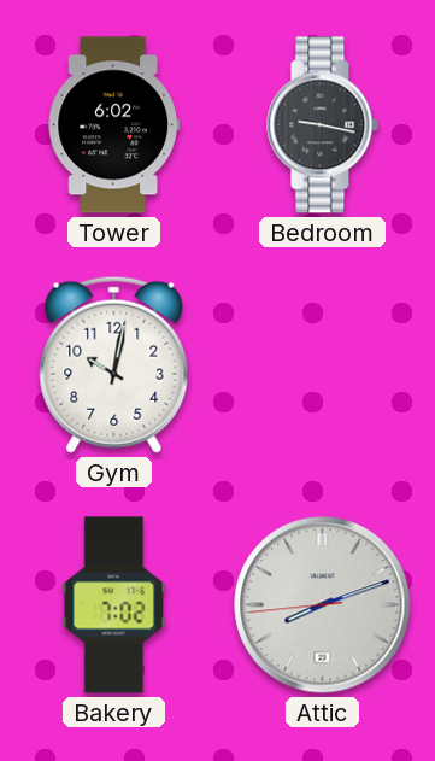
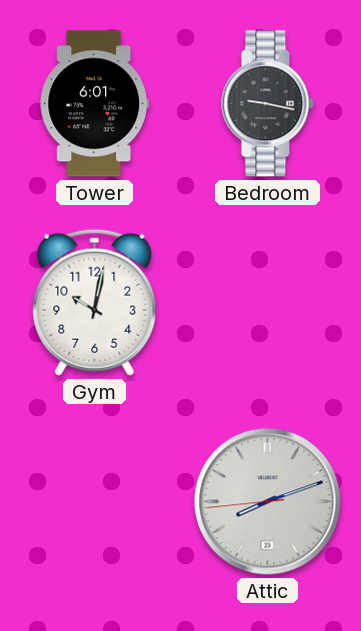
Tower: 6:02 -> 6:01
Bakery: 7:02 -> none
